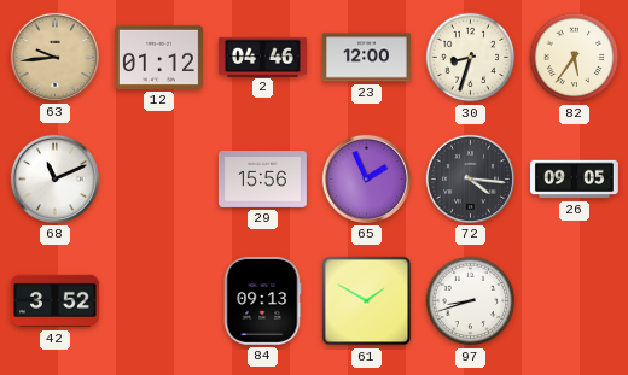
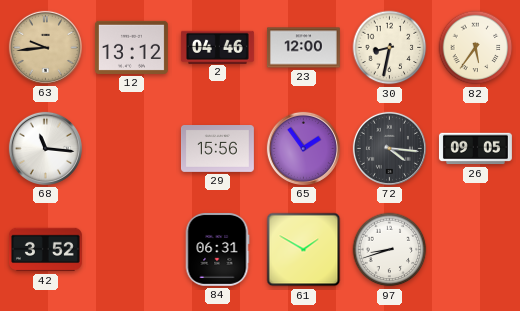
12: 01:12 -> 13:12
30: 8:33 -> 8:32
68: 11:11 -> 11:16
65: 1:56 -> 1:54
84: 09:13 -> 06:31
